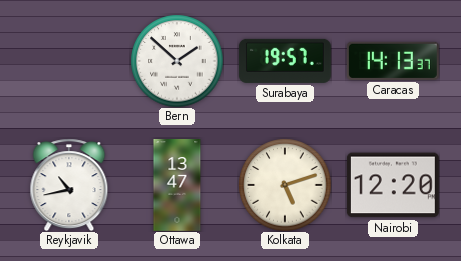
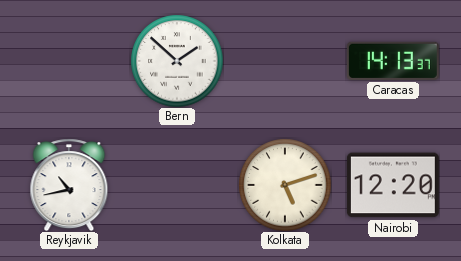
Surabaya: 19:57 -> none
Ottawa: 13:47 -> none
